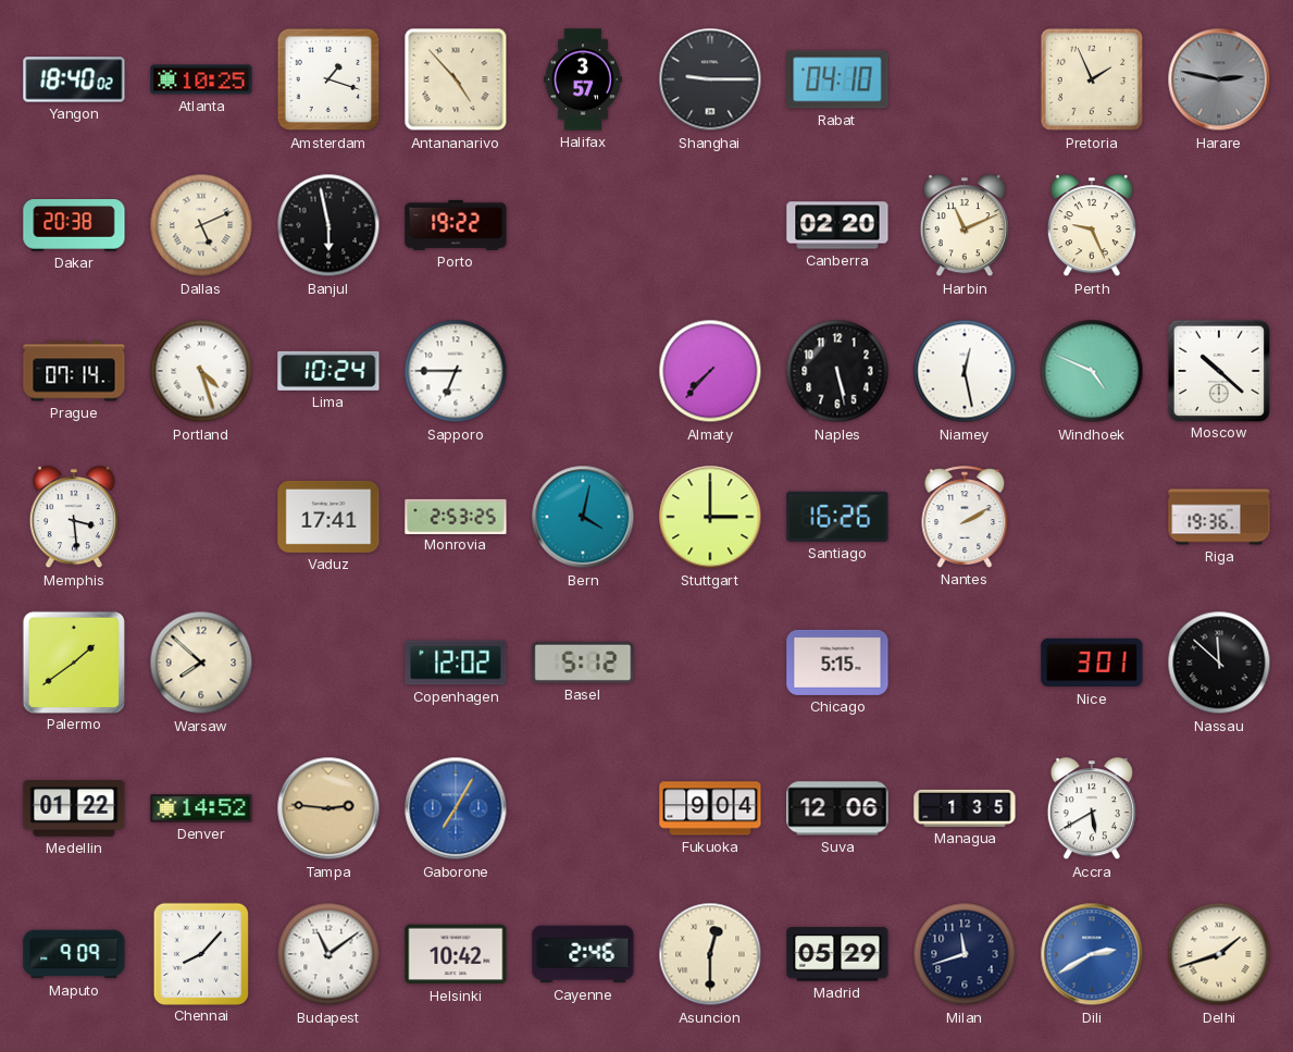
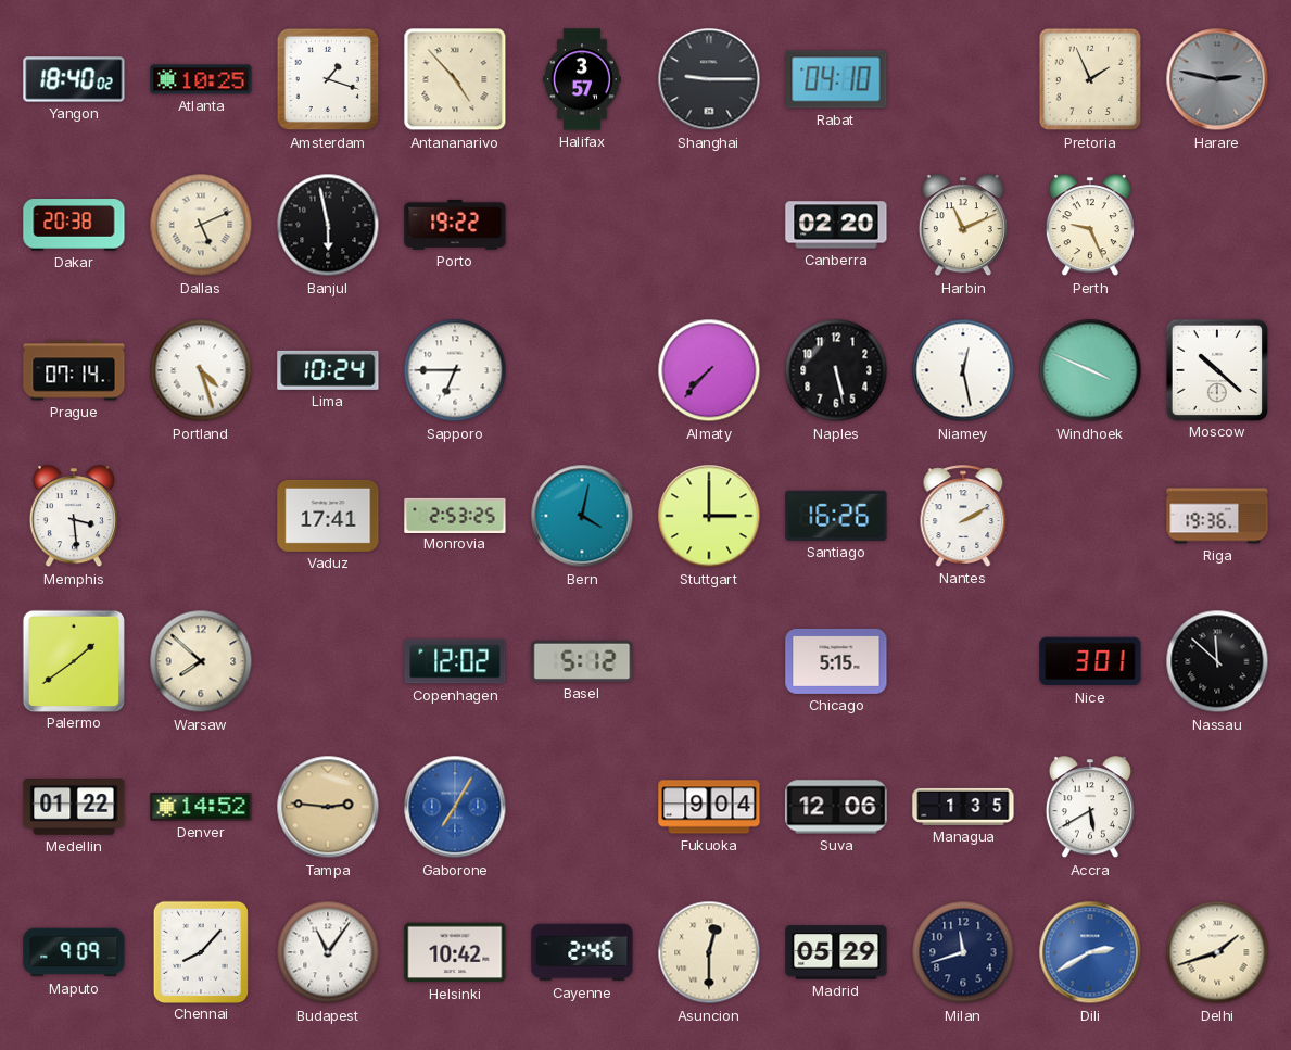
Windhoek: 4:49 -> 3:49
Budapest: 11:09 -> 11:06
